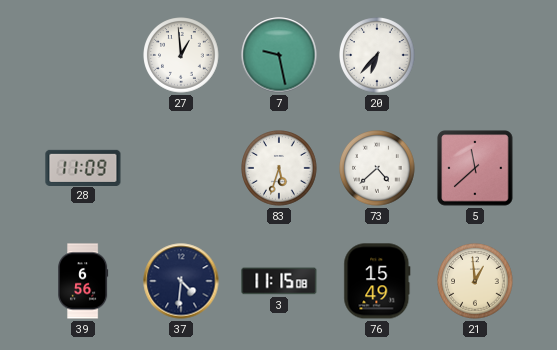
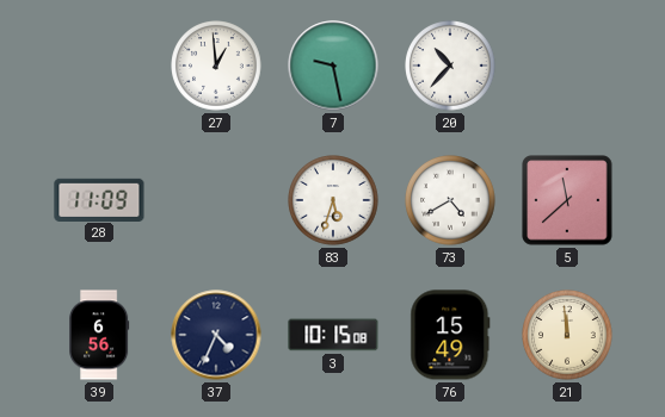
20: 6:37 -> 10:37
73: 4:38 -> 4:40
37: 4:31 -> 4:34
3: 11:15 -> 10:15
21: 12:59 -> 11:59
